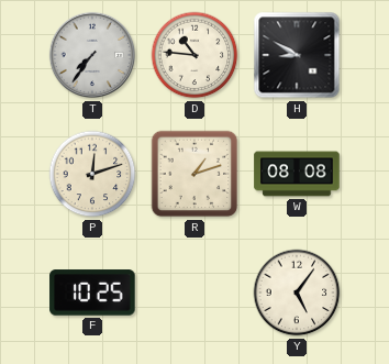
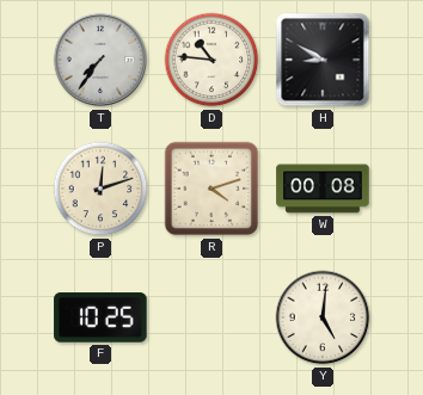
R: 1:12 -> 4:12
W: 08:08 -> 00:08
Y: 5:06 -> 5:01
